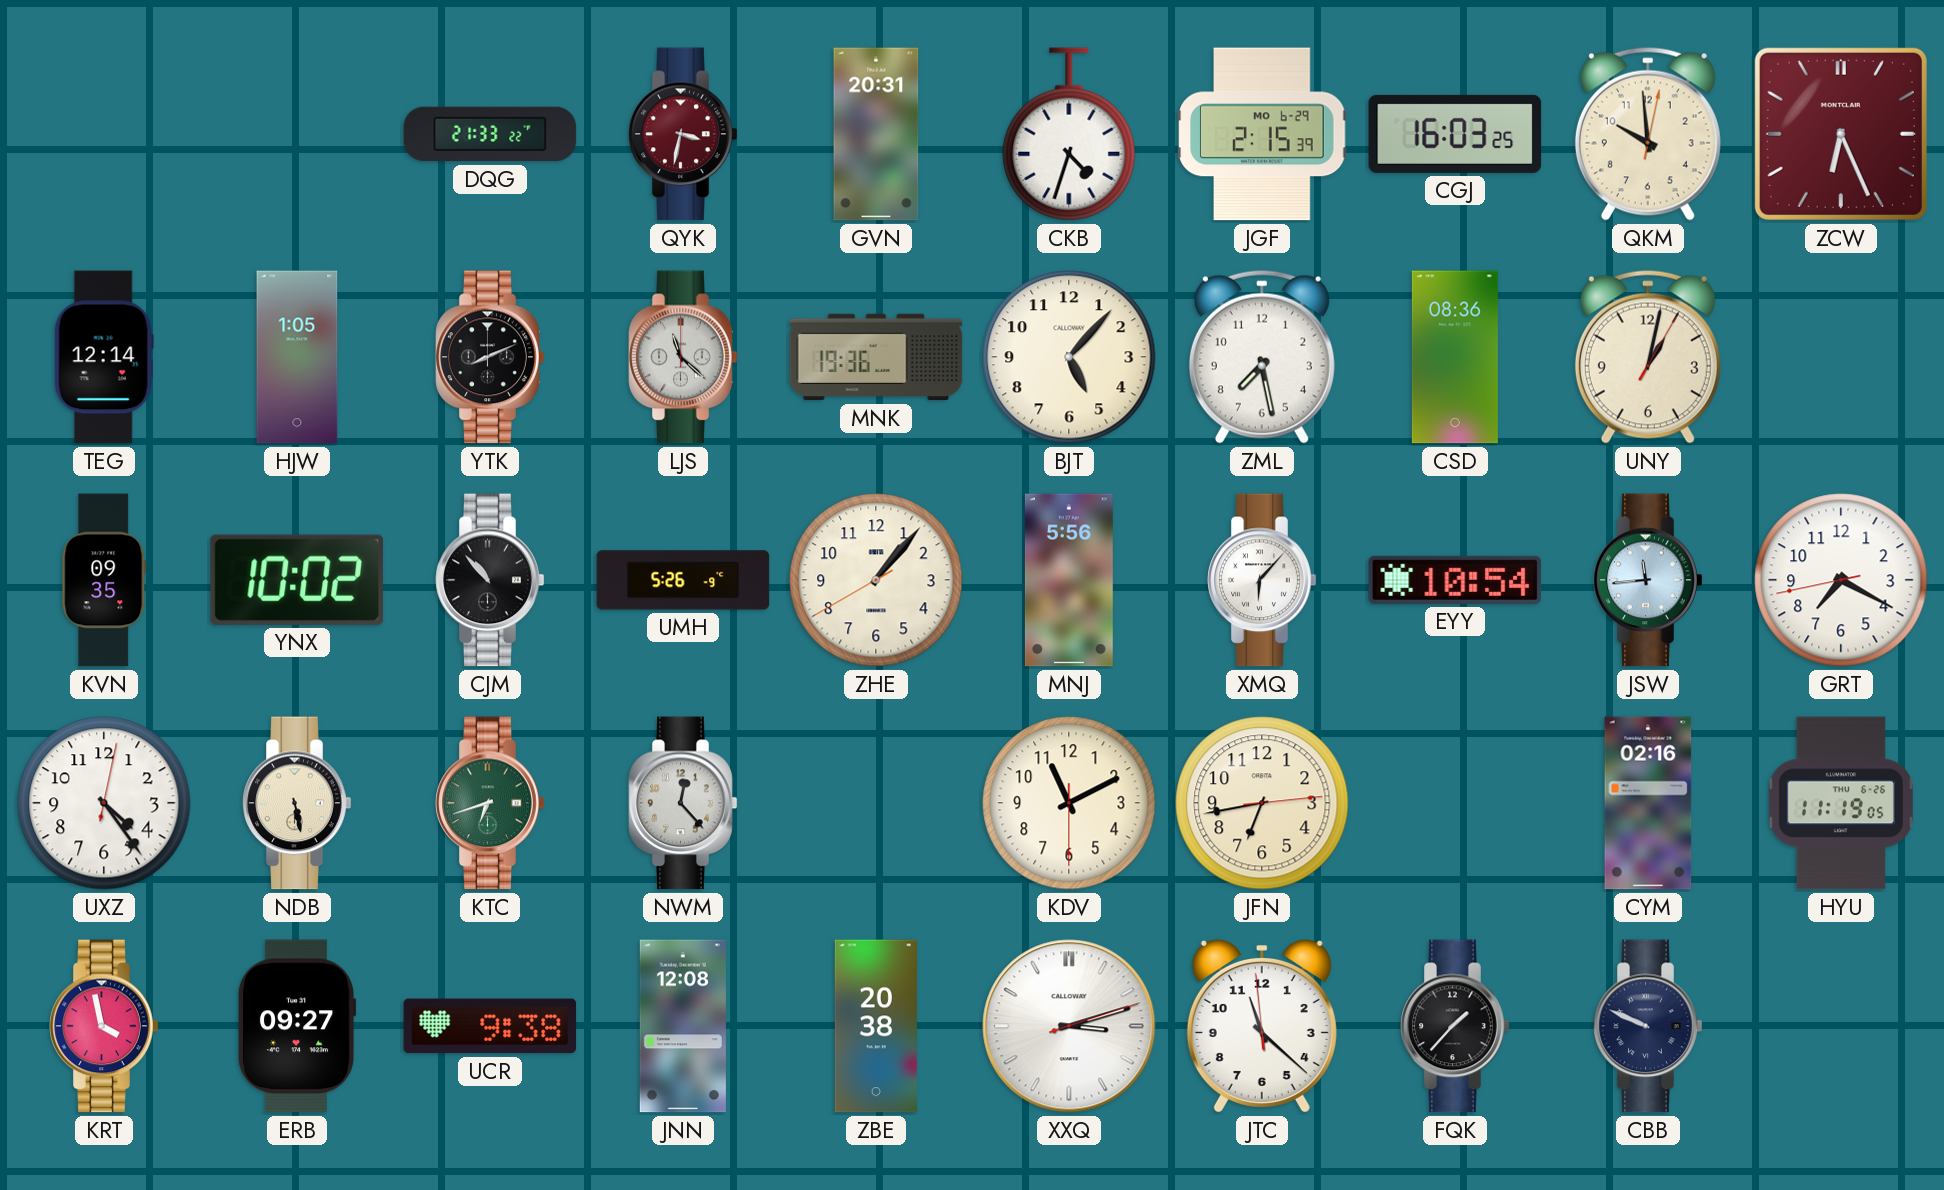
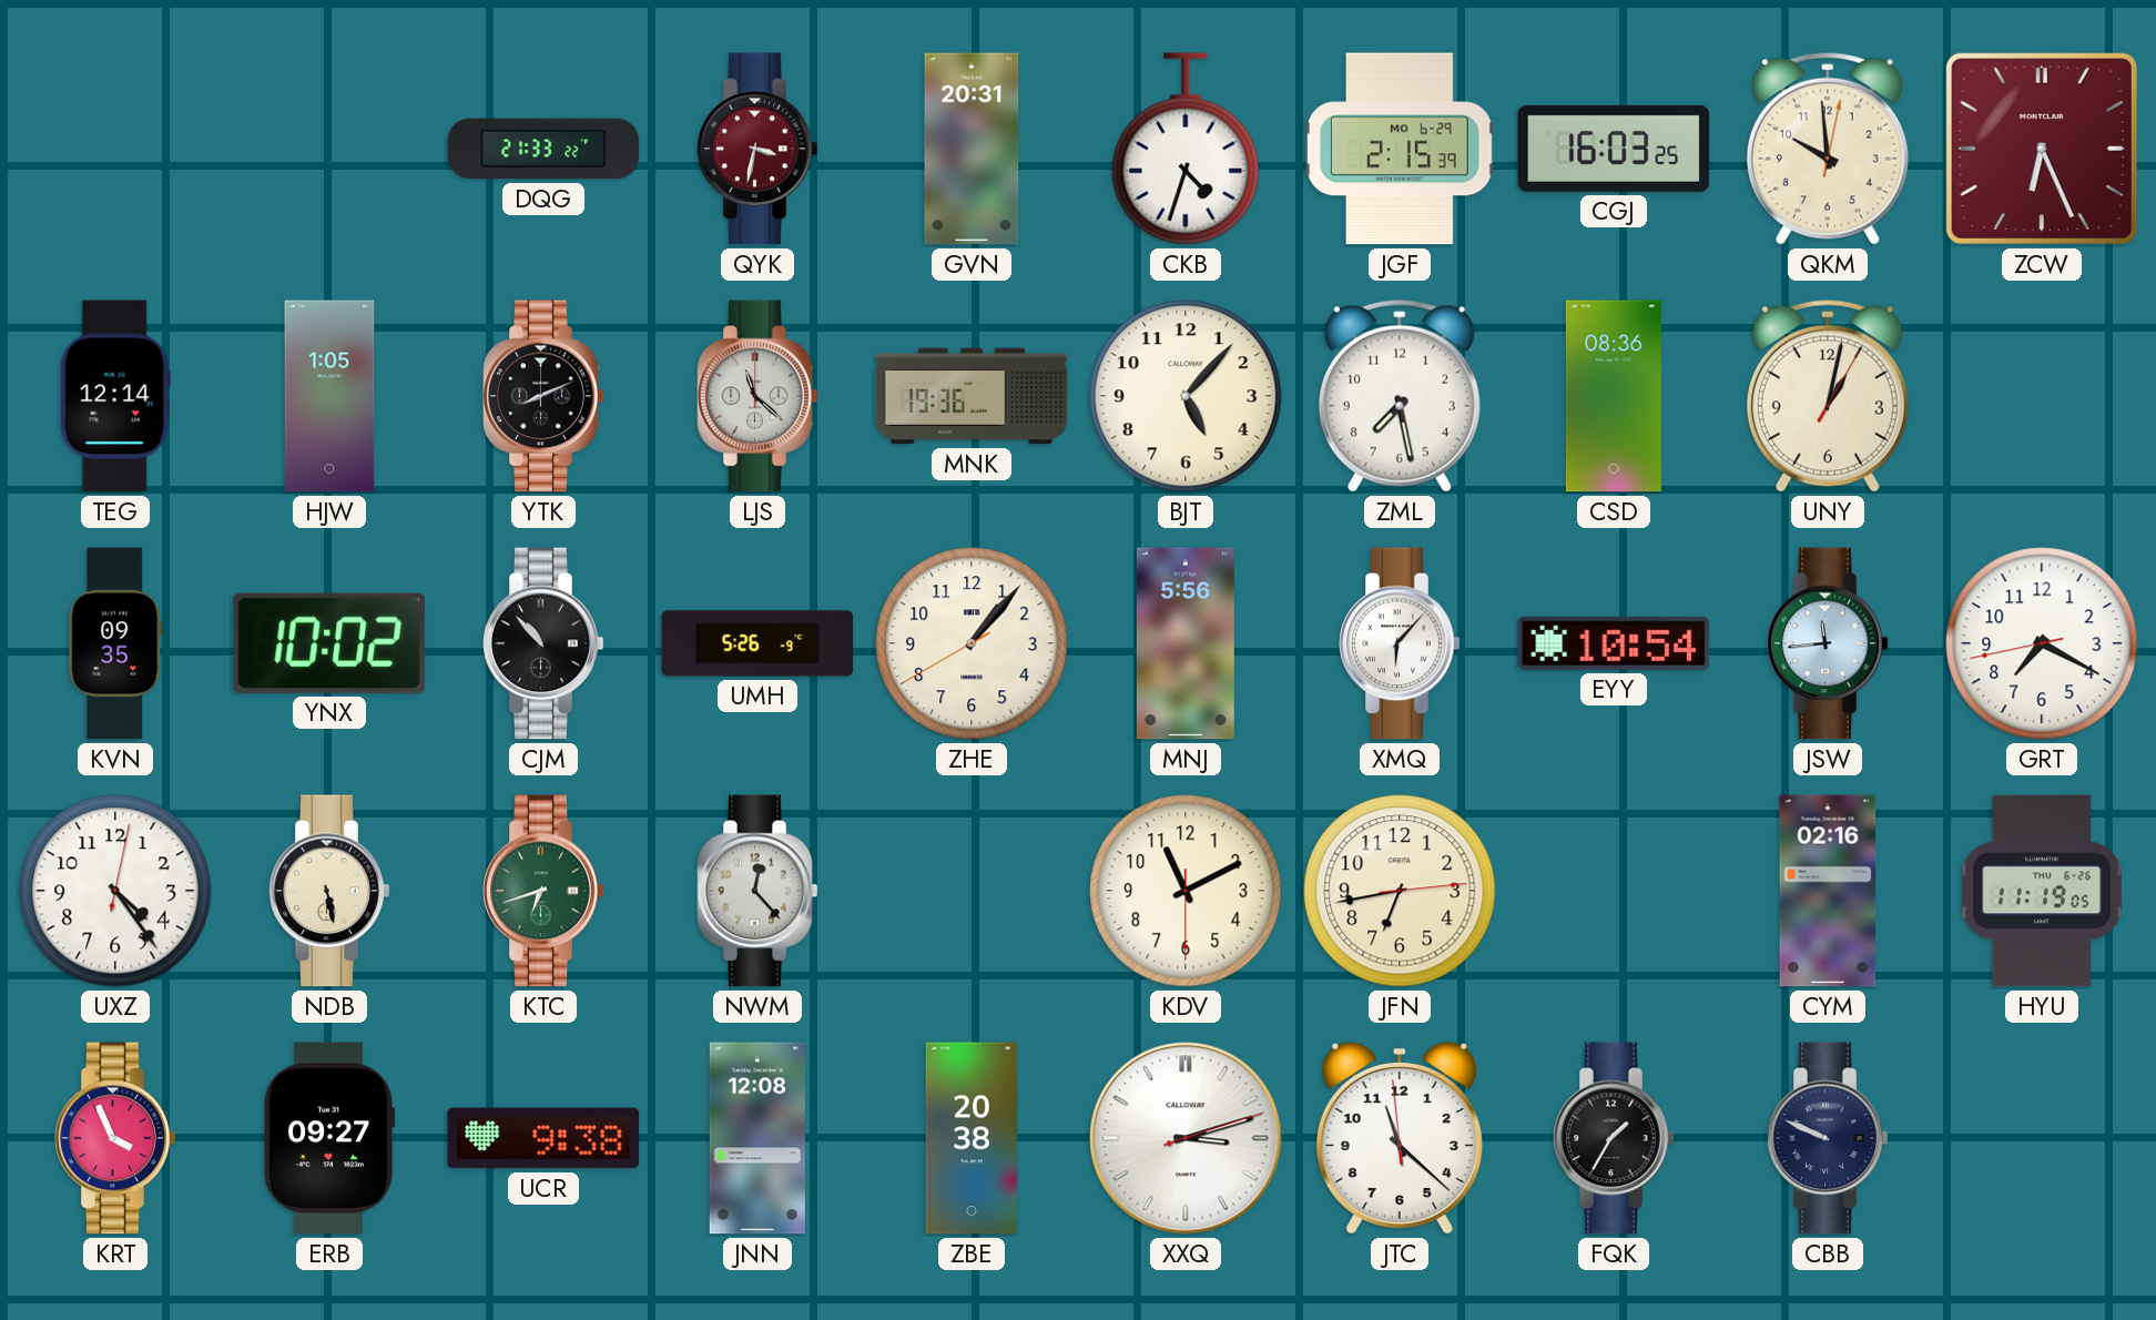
KRT: 3:58 -> 3:56
FQK: 1:37 -> 1:35
